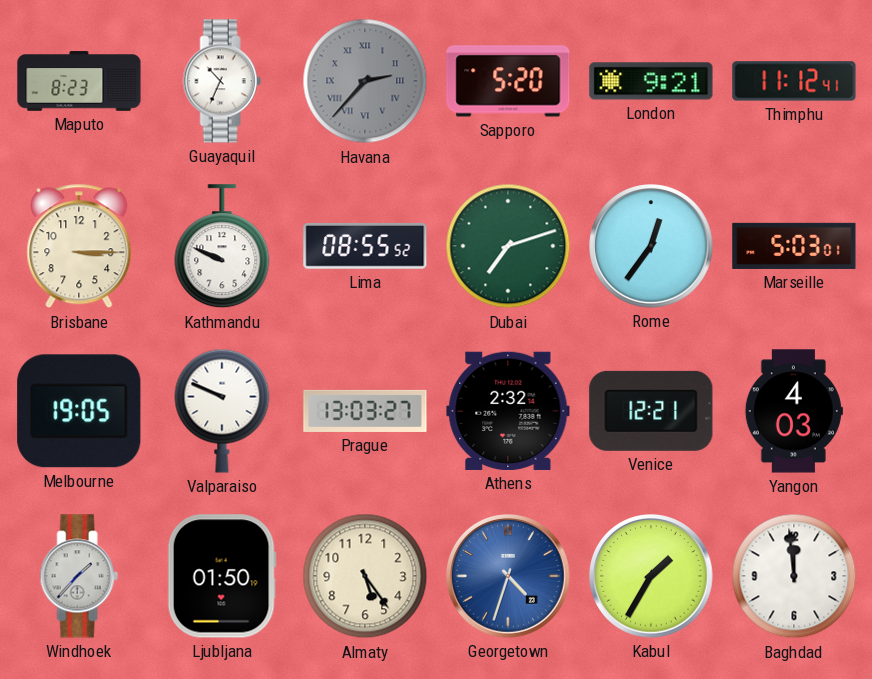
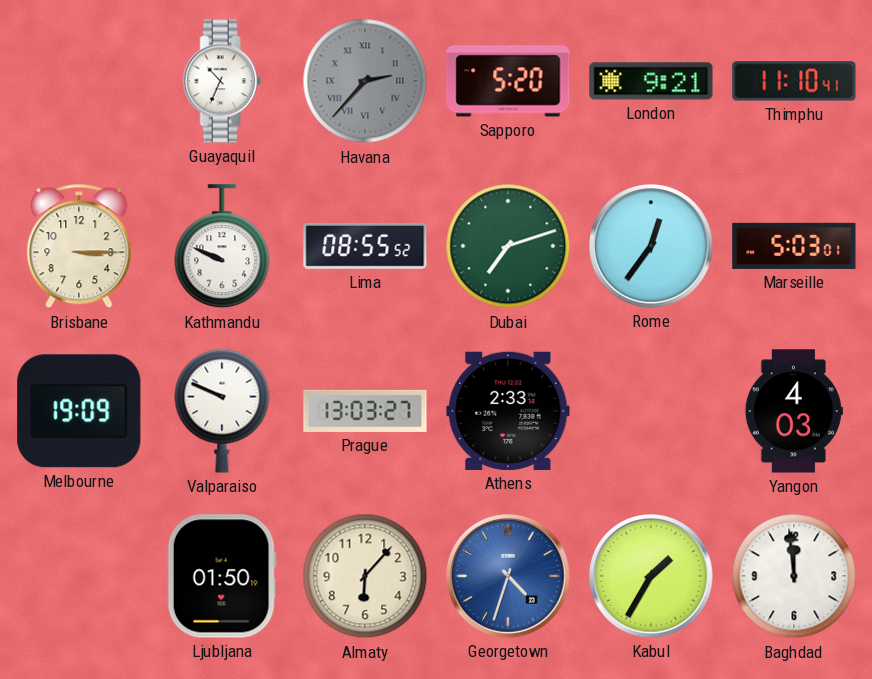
Maputo: 8:23 -> none
Thimphu: 11:12 -> 11:10
Melbourne: 19:05 -> 19:09
Athens: 2:32 -> 2:33
Venice: 12:21 -> none
Windhoek: 1:37 -> none
Almaty: 5:24 -> 6:07
